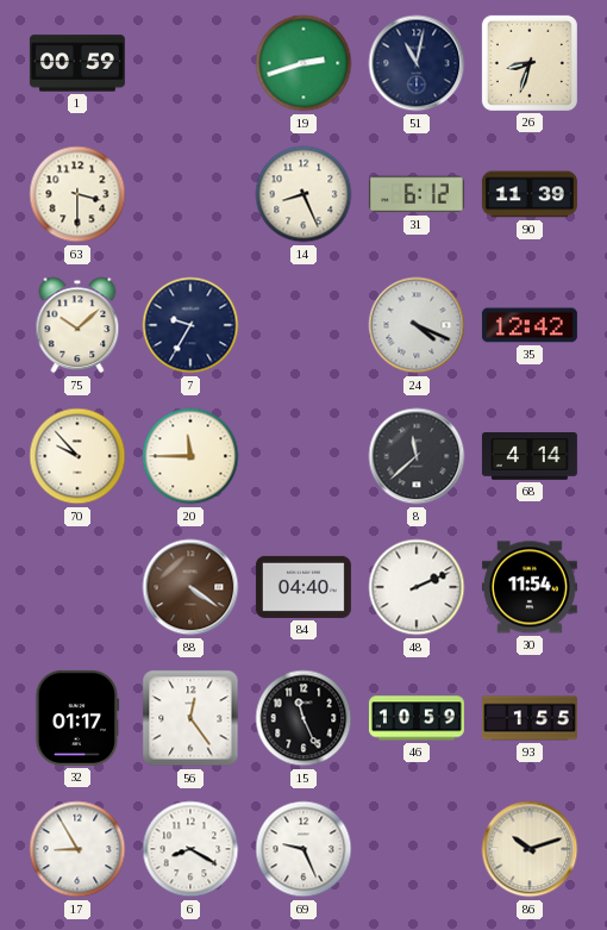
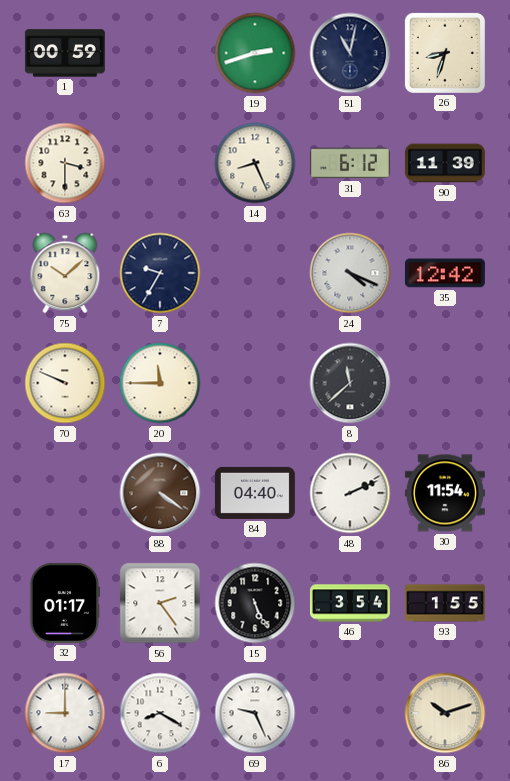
70: 9:53 -> 9:49
68: 4:14 -> none
56: 12:24 -> 2:24
15: 11:26 -> 5:26
46: 10:59 -> 3:54
17: 8:55 -> 9:00
